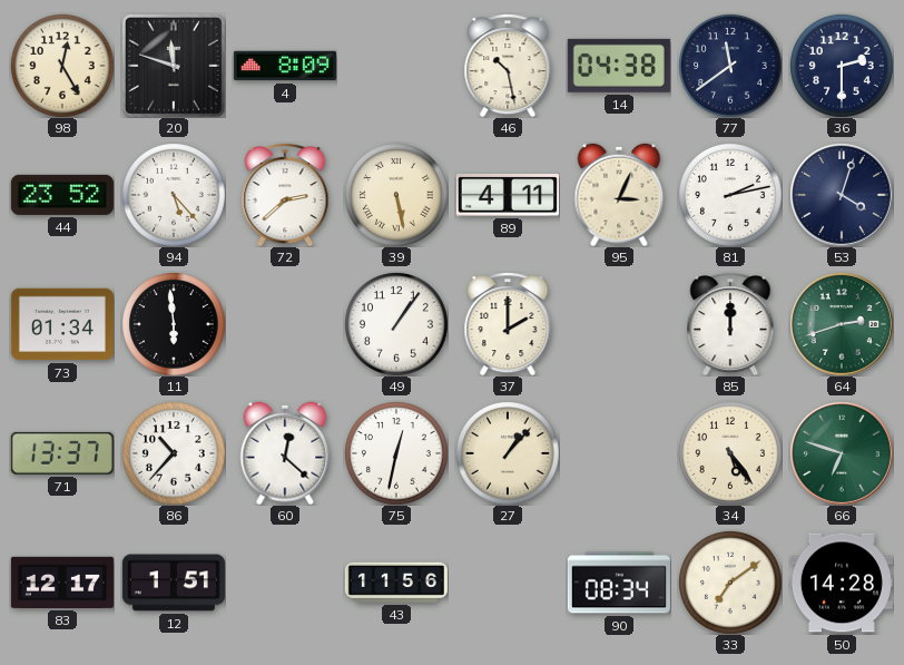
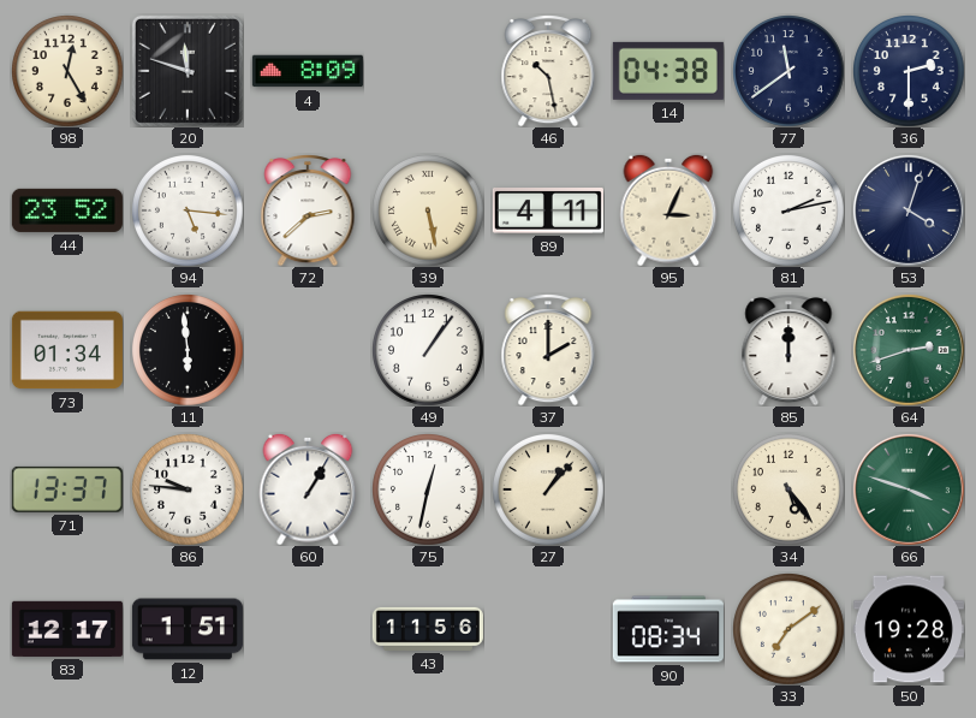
94: 5:23 -> 5:16
86: 10:37 -> 9:46
60: 12:22 -> 1:05
66: 6:48 -> 3:48
50: 14:28 -> 19:28
